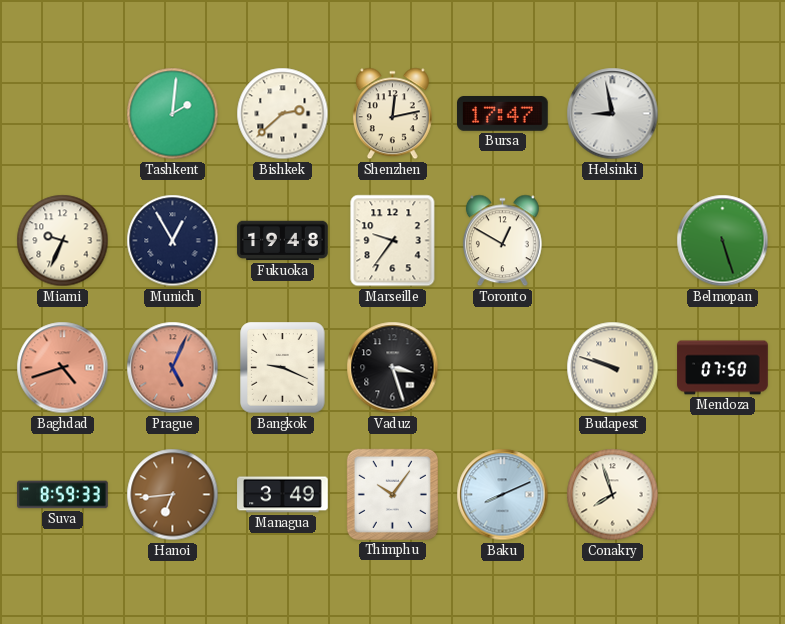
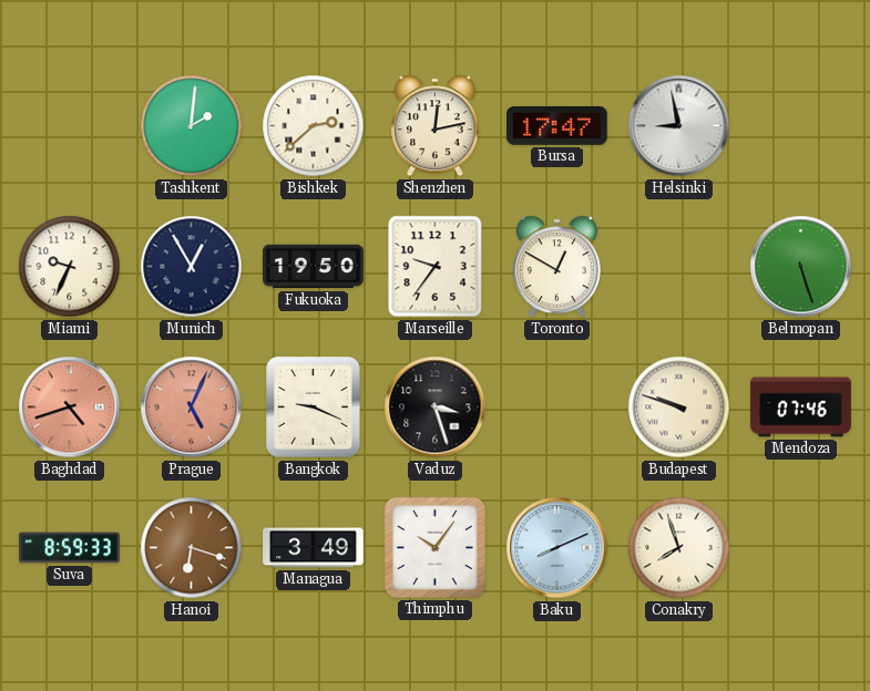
Fukuoka: 19:48 -> 19:50
Mendoza: 07:50 -> 07:46
Hanoi: 6:44 -> 6:18
